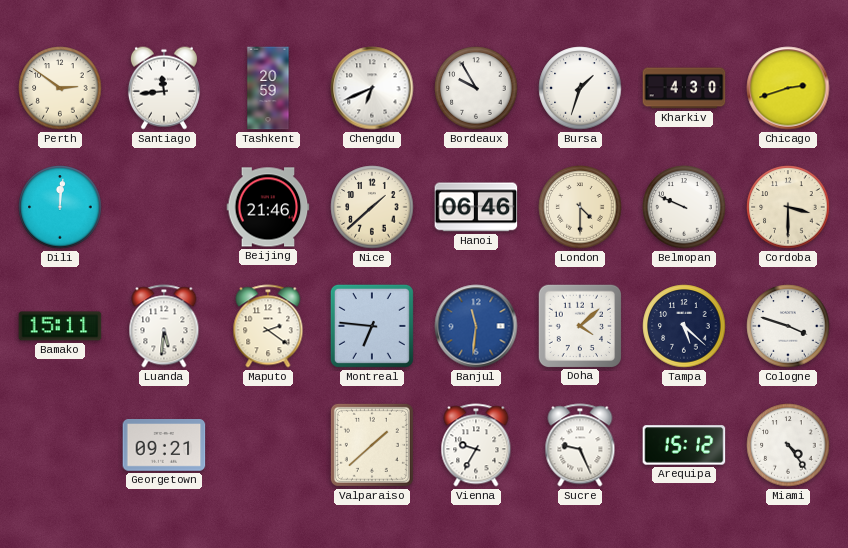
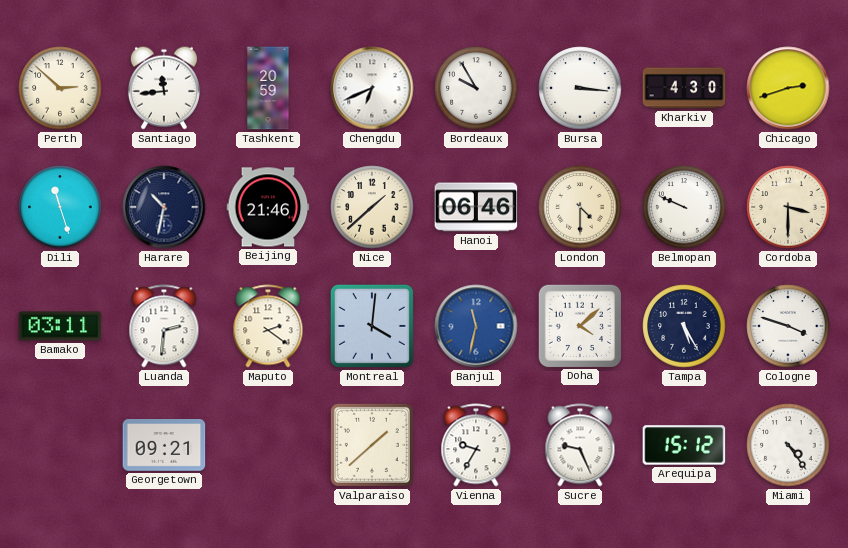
Perth: 2:51 -> 2:52
Bursa: 1:33 -> 3:16
Dili: 12:01 -> 11:27
Harare: none -> 10:32
Bamako: 15:11 -> 03:11
Luanda: 5:31 -> 2:31
Montreal: 6:46 -> 4:01
Banjul: 11:31 -> 11:32
Tampa: 5:22 -> 5:25
